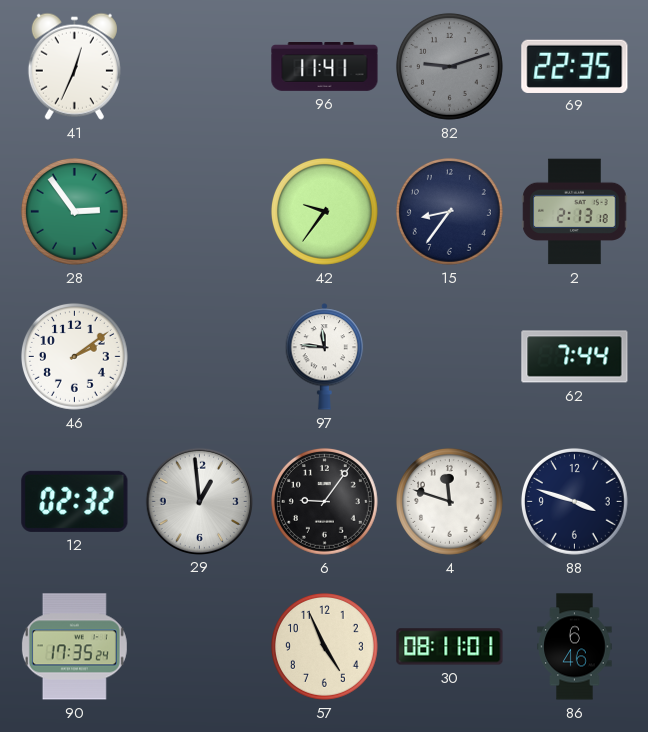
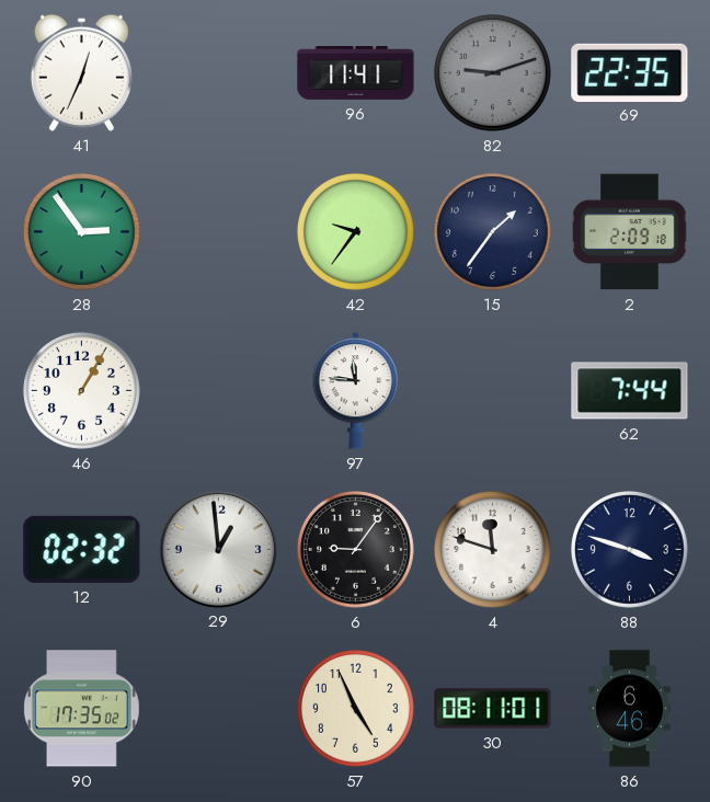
15: 8:36 -> 1:36
2: 2:13 -> 2:09
46: 2:09 -> 1:05
90: 17:35:24 -> 17:35:02
